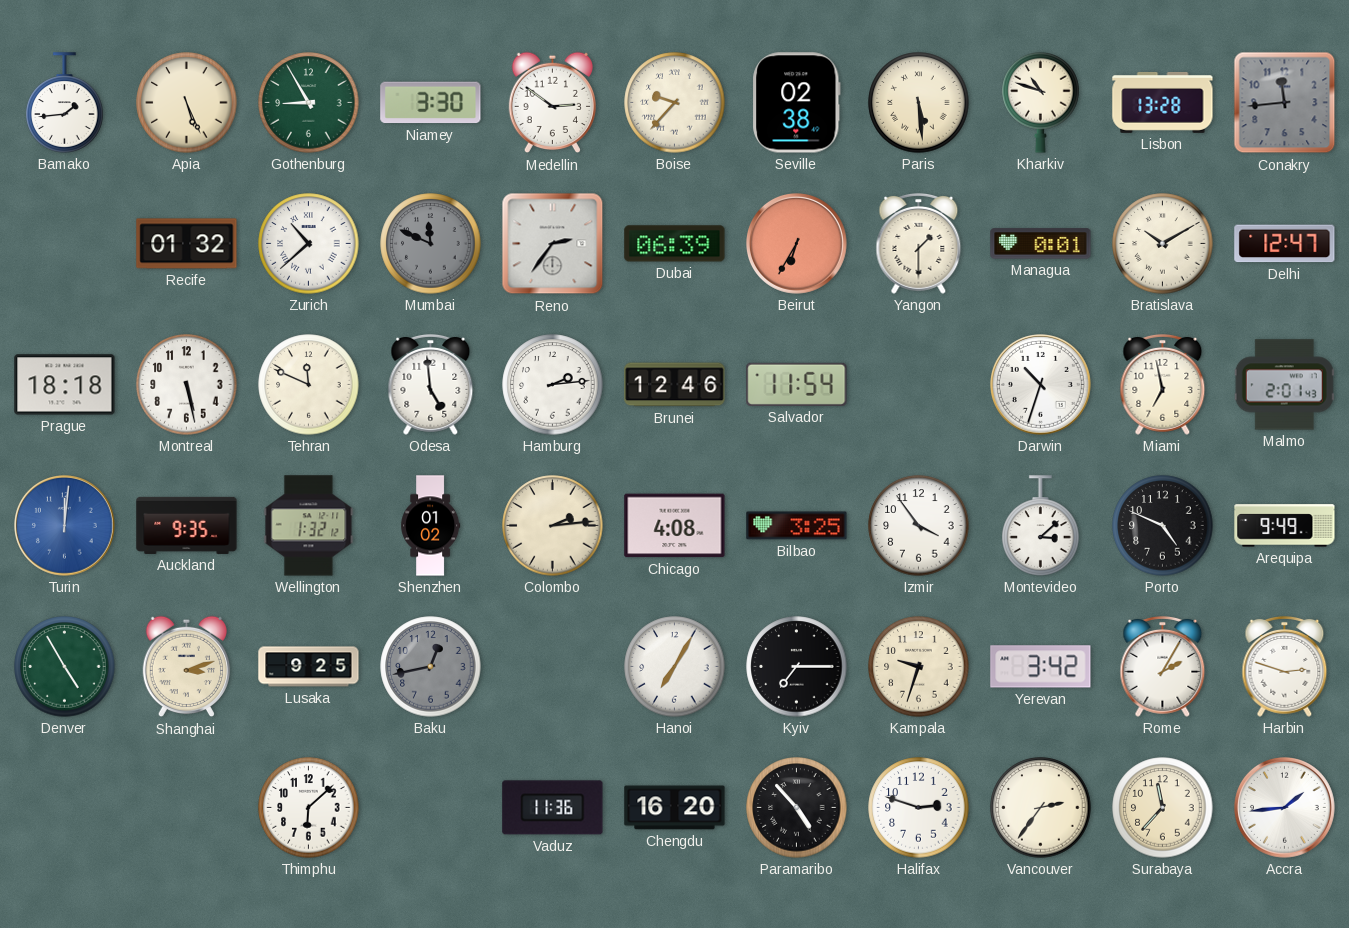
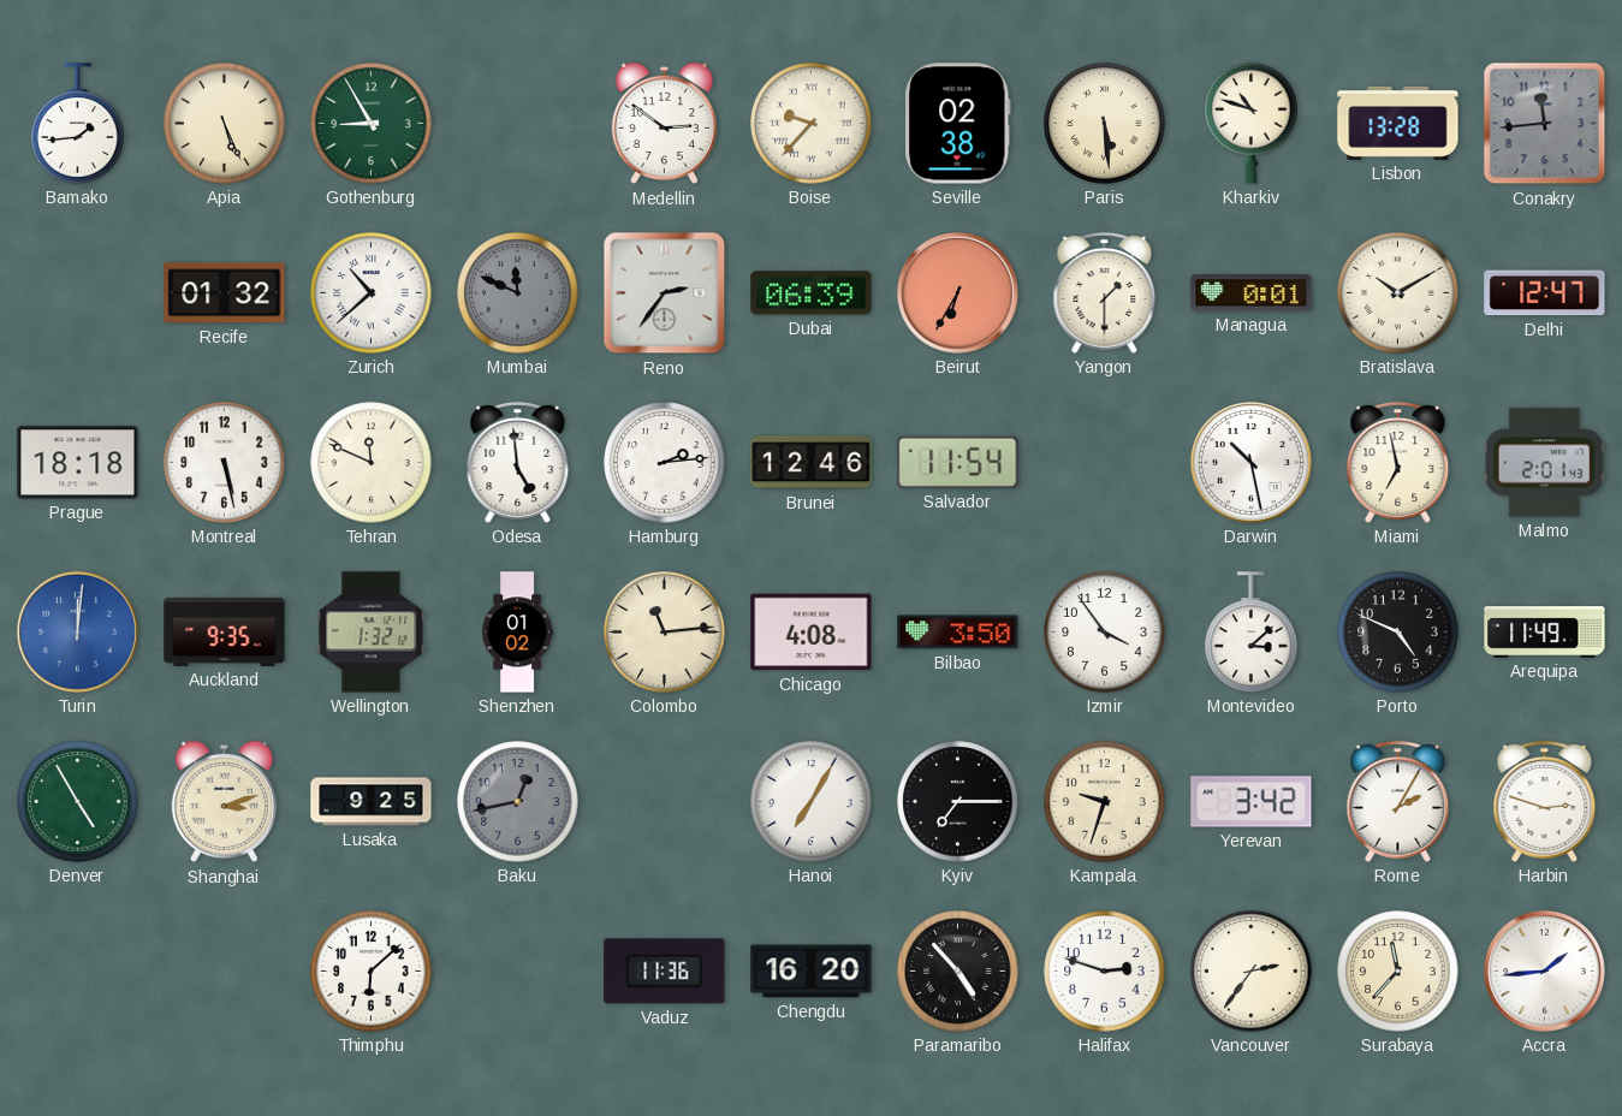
Niamey: 3:30 -> none
Darwin: 10:33 -> 10:28
Colombo: 2:14 -> 11:14
Bilbao: 3:25 -> 3:50
Arequipa: 9:49 -> 11:49
